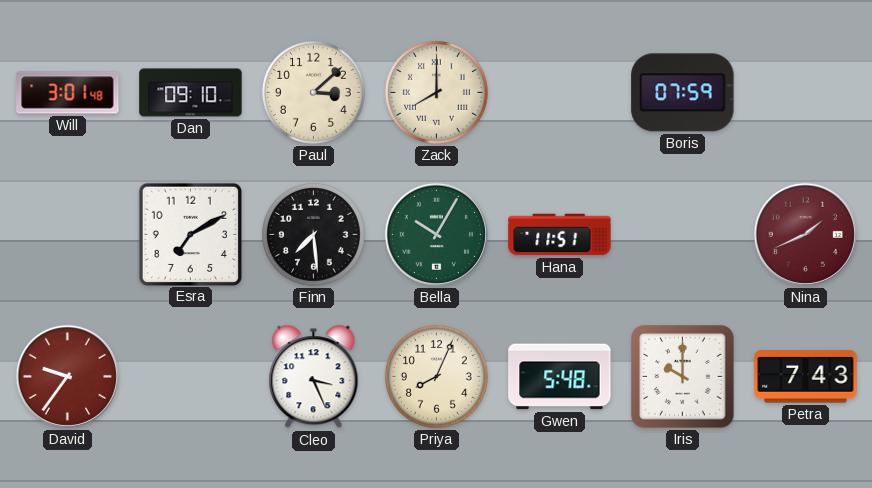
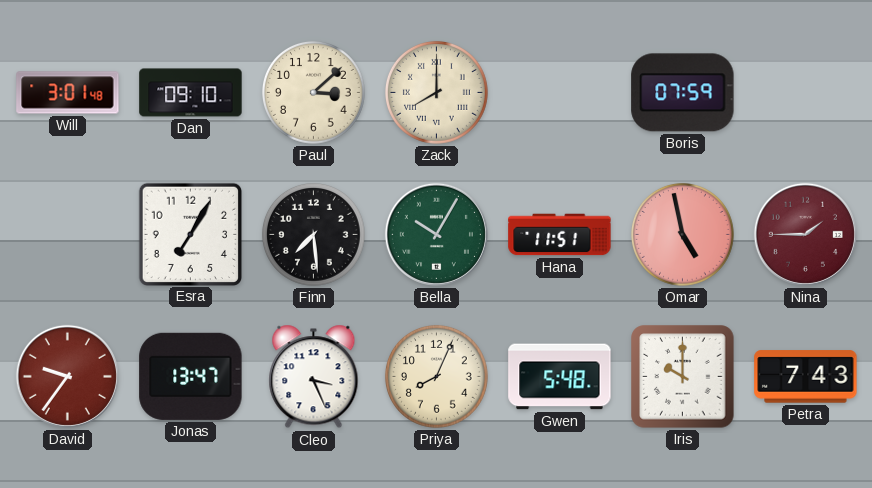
Esra: 7:10 -> 7:05
Omar: none -> 4:58
Nina: 1:41 -> 1:45
Jonas: none -> 13:47
